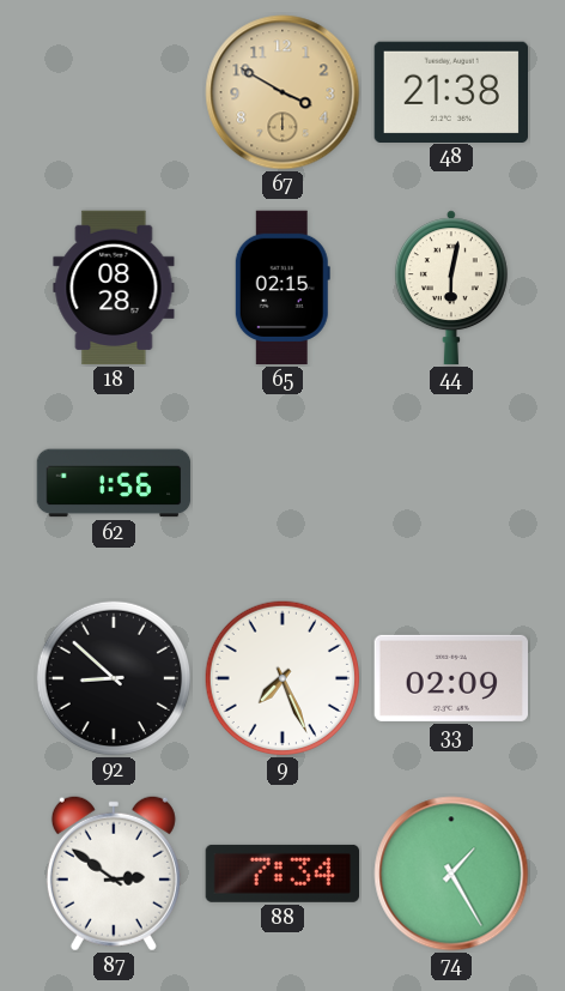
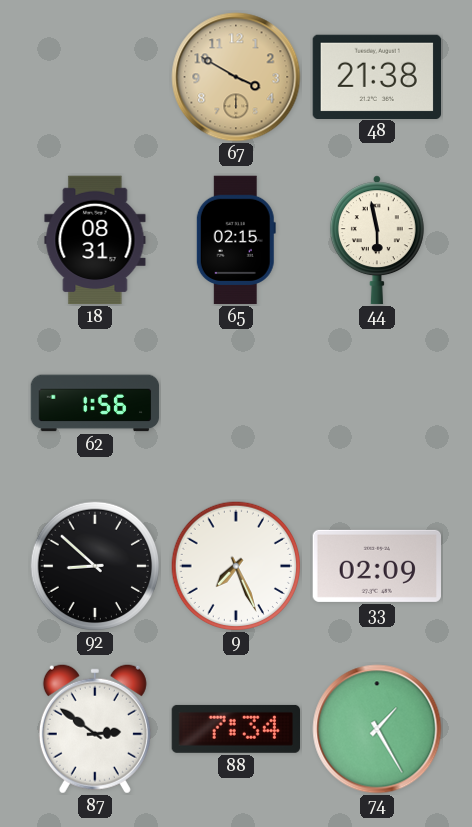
18: 08:28 -> 08:31
44: 6:02 -> 5:58
